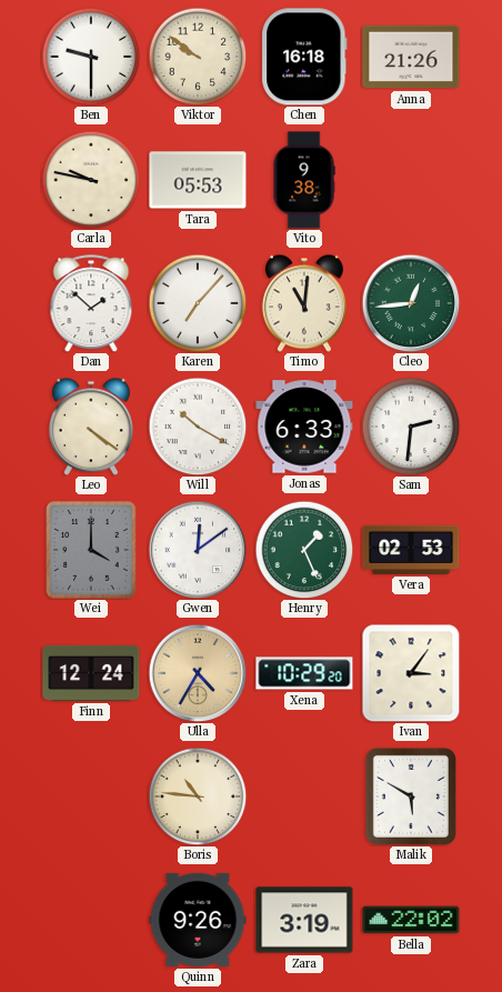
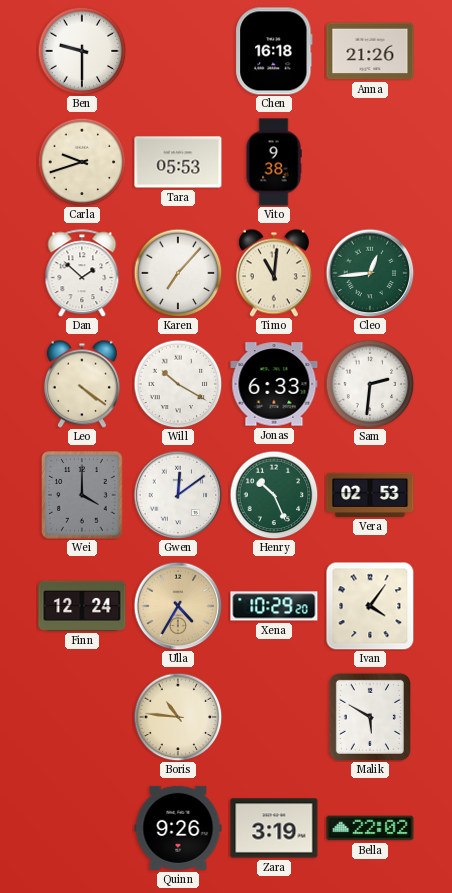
Viktor: 9:51 -> none
Carla: 9:47 -> 9:42
Henry: 1:26 -> 10:26
Ivan: 3:06 -> 4:06
